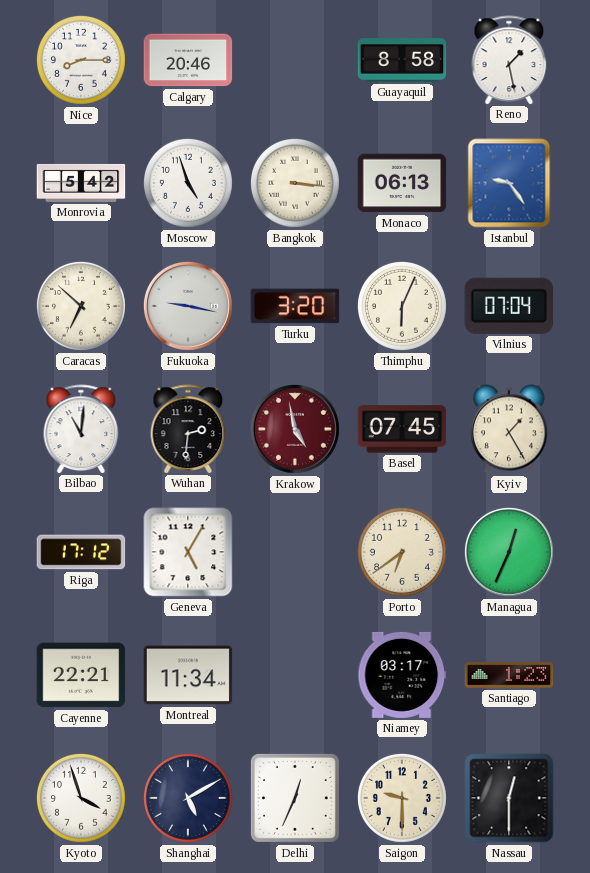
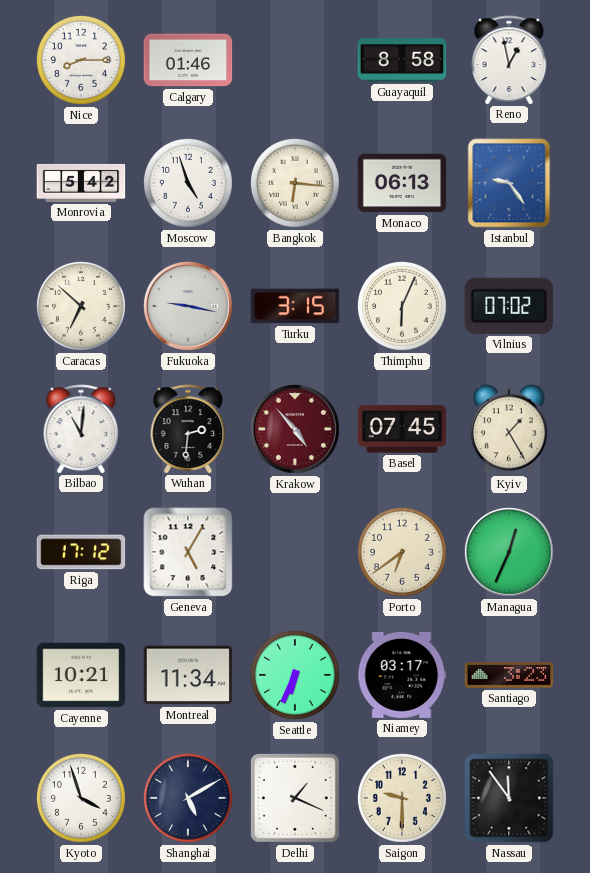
Calgary: 20:46 -> 01:46
Reno: 1:28 -> 12:58
Bangkok: 3:16 -> 6:16
Turku: 3:20 -> 3:15
Vilnius: 07:04 -> 07:02
Krakow: 4:58 -> 4:53
Cayenne: 22:21 -> 10:21
Seattle: none -> 6:34
Santiago: 1:23 -> 3:23
Delhi: 12:34 -> 1:19
Nassau: 12:30 -> 11:54
